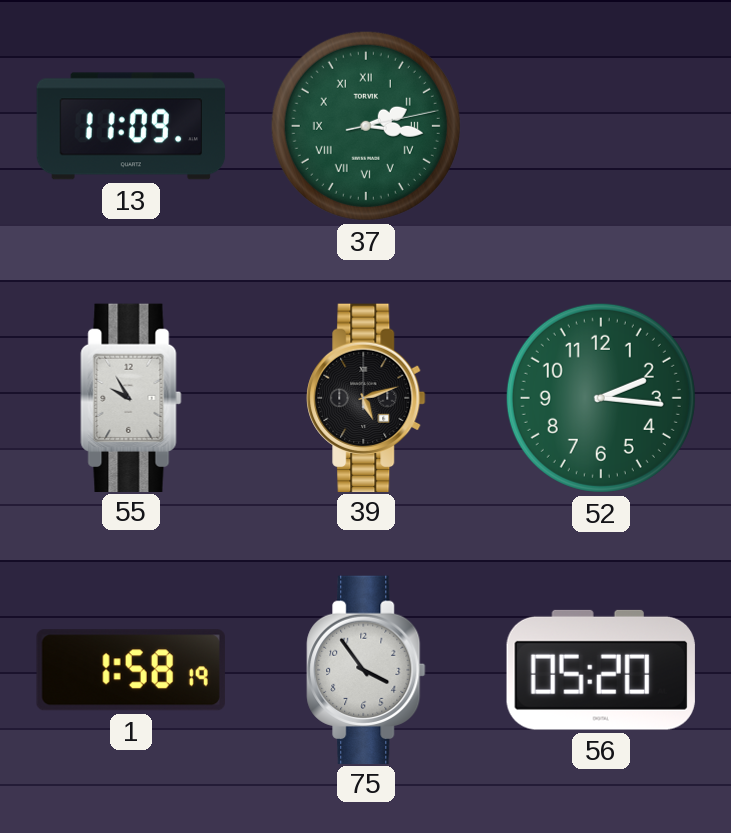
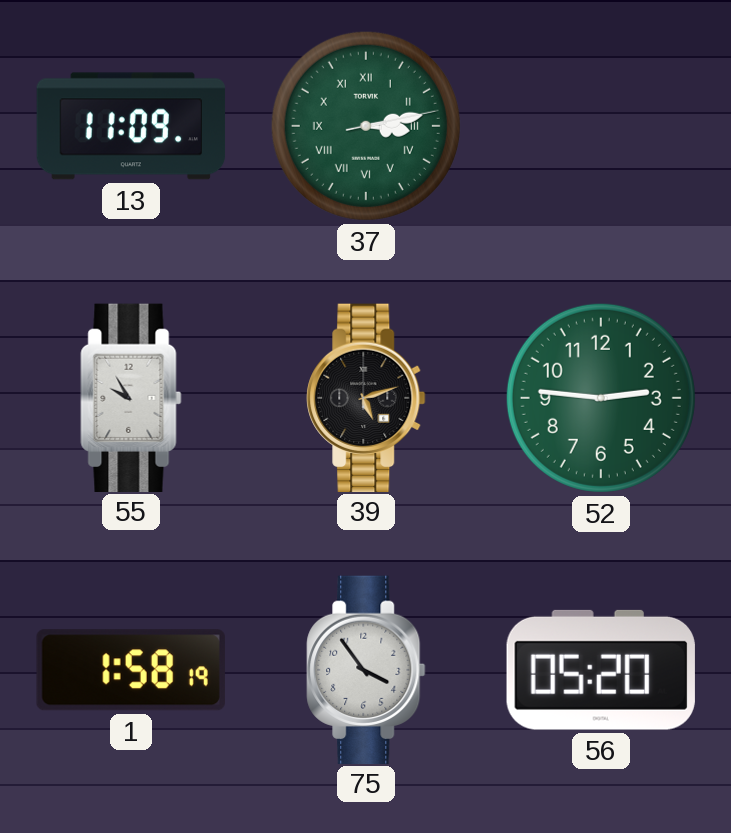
37: 2:16 -> 3:13
52: 2:16 -> 2:46
